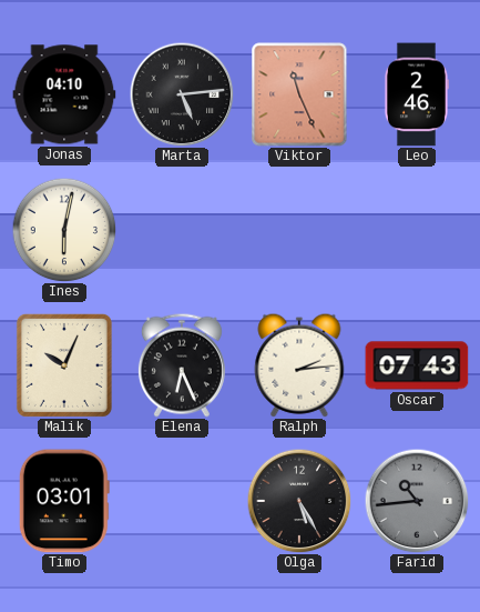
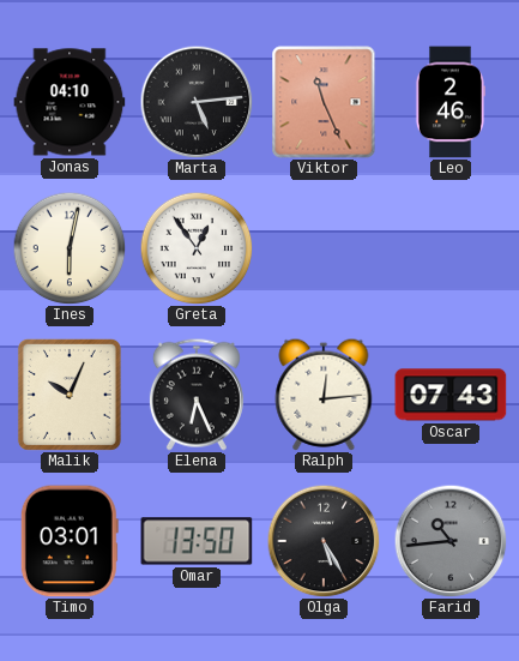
Greta: none -> 12:54
Ralph: 2:14 -> 12:14
Omar: none -> 13:50
